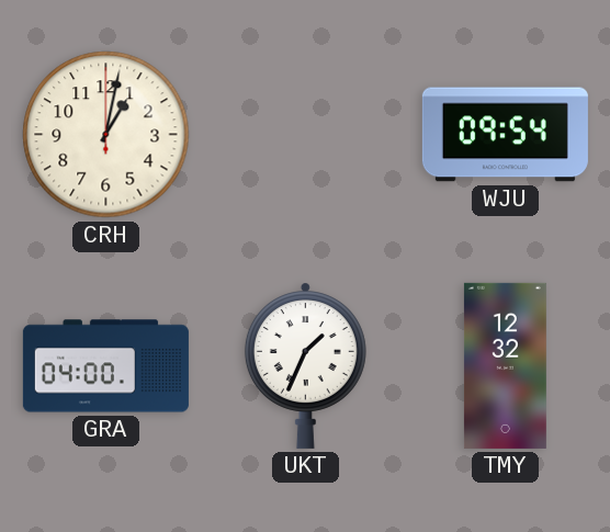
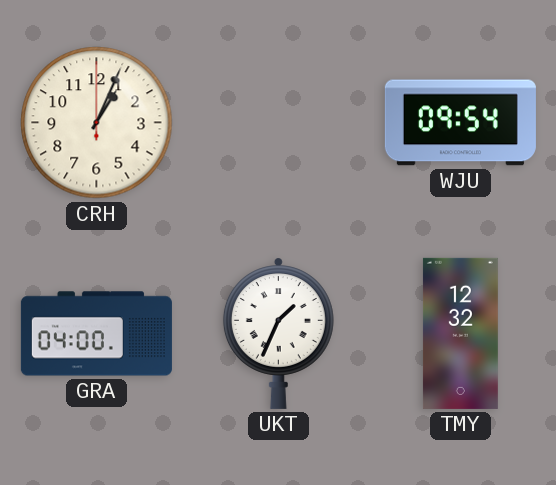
CRH: 1:02 -> 1:04
